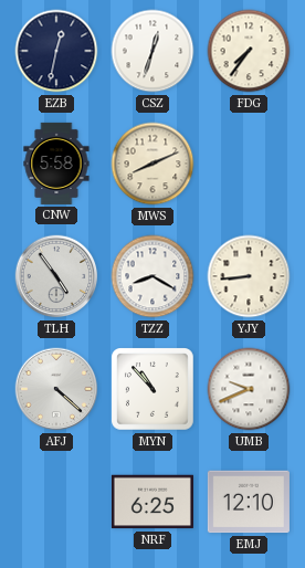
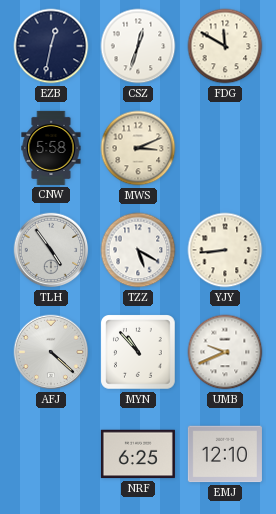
FDG: 7:36 -> 11:50
MWS: 8:11 -> 3:11
TZZ: 8:20 -> 5:20
